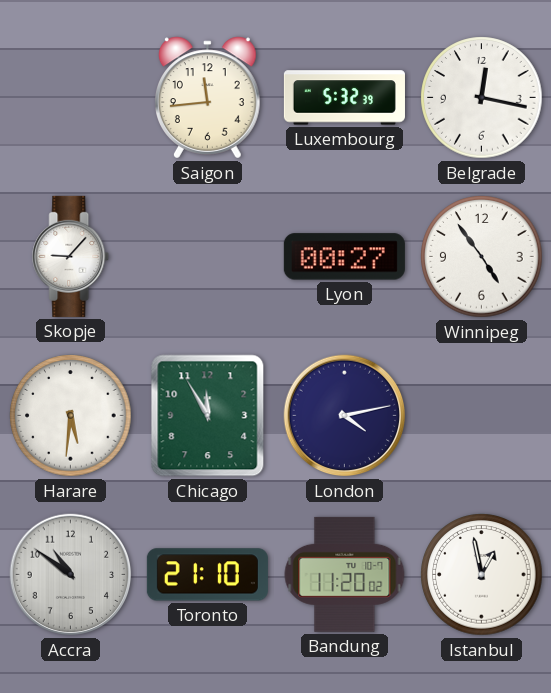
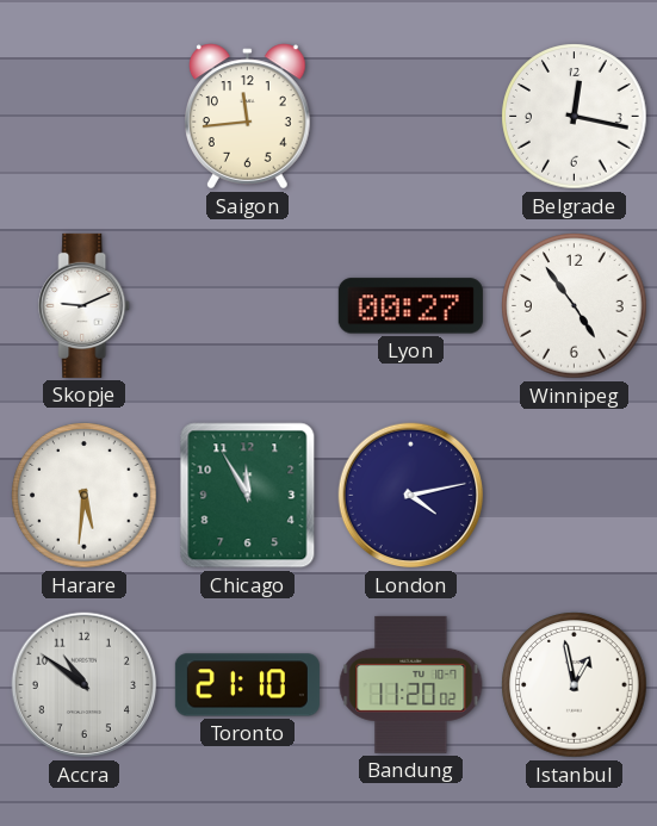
Luxembourg: 5:32 -> none
Skopje: 9:07 -> 9:11
